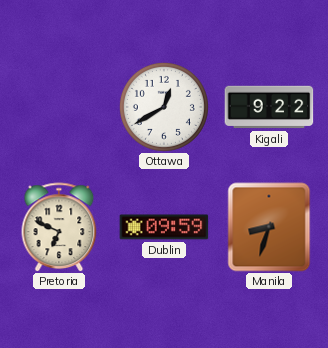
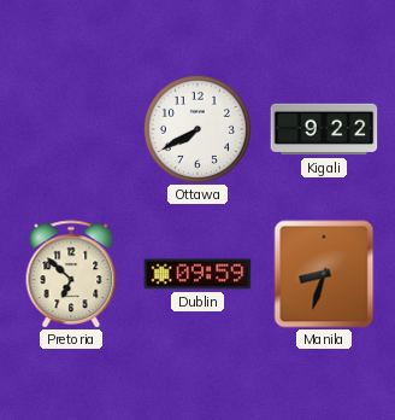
Ottawa: 12:40 -> 7:40
Pretoria: 6:49 -> 6:52
